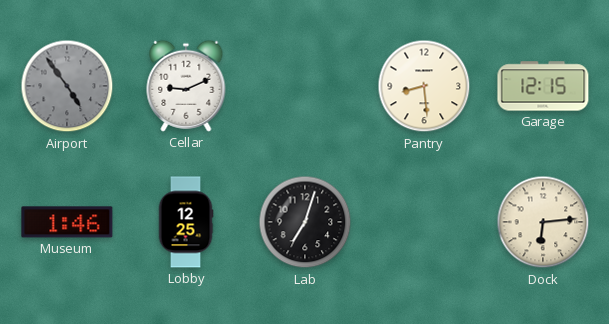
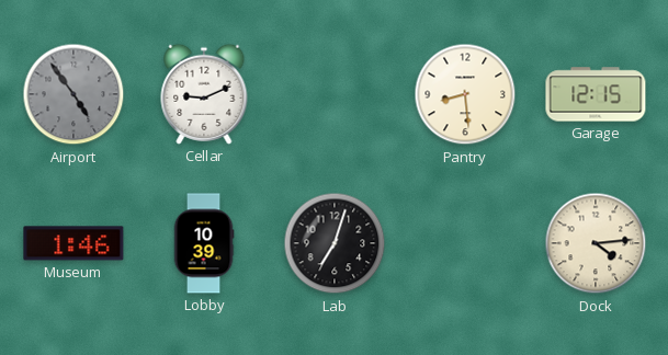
Lobby: 12:25 -> 10:39
Dock: 6:14 -> 4:14
